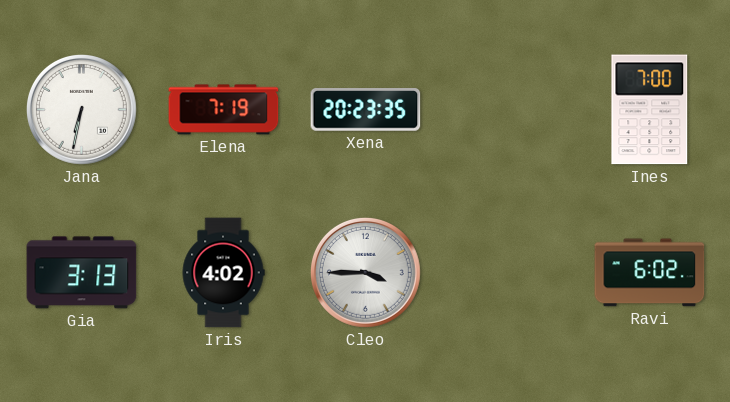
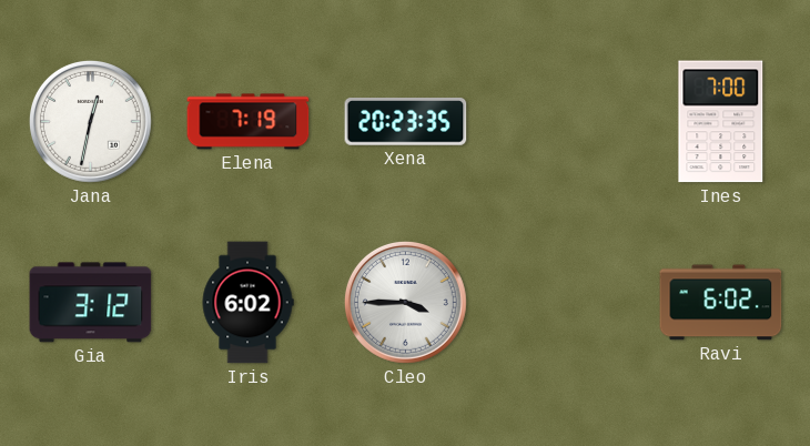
Jana: 6:32 -> 12:32
Gia: 3:13 -> 3:12
Iris: 4:02 -> 6:02
